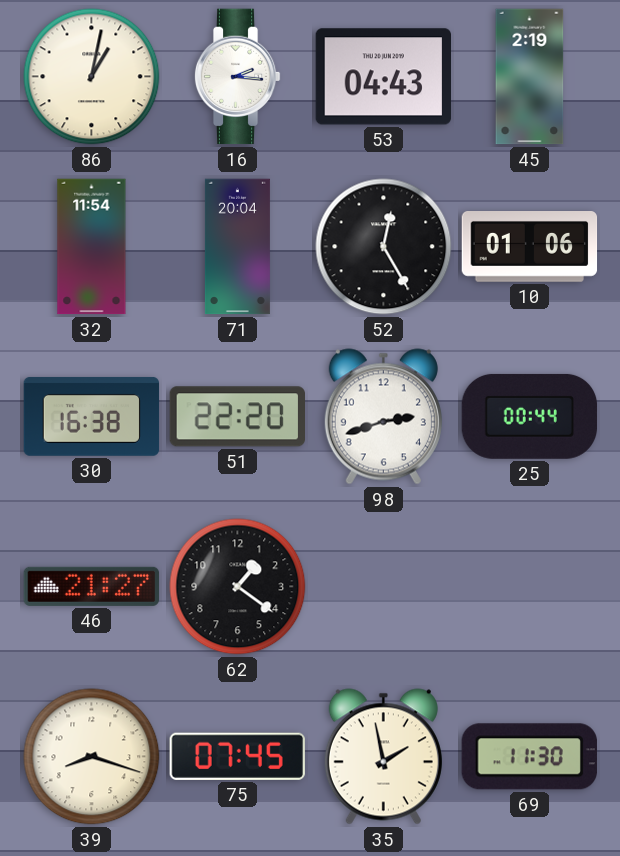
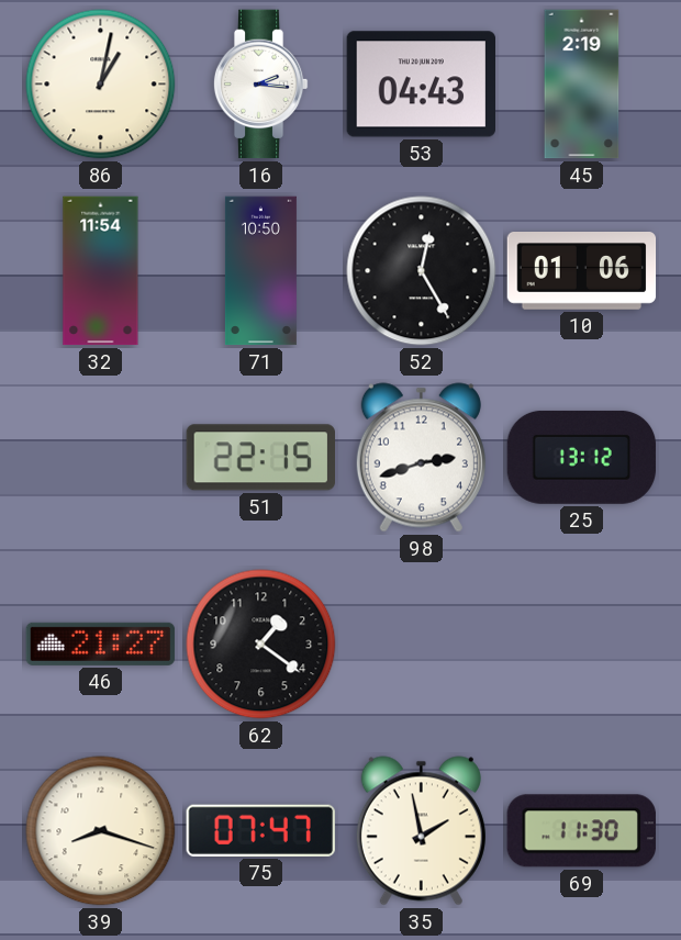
71: 20:04 -> 10:50
30: 16:38 -> none
51: 22:20 -> 22:15
25: 00:44 -> 13:12
75: 07:45 -> 07:47
